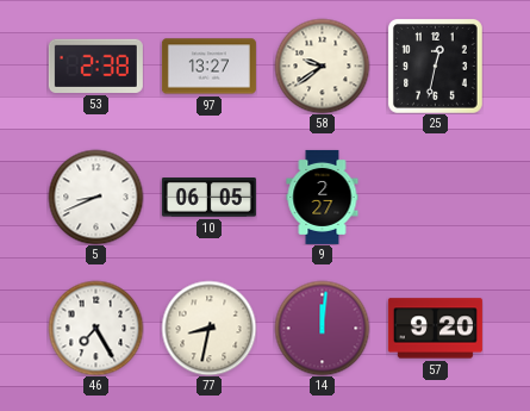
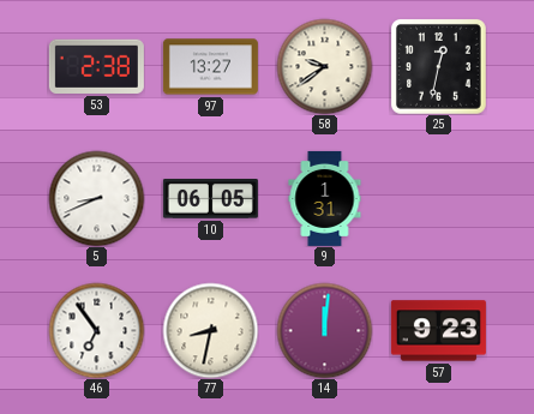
9: 2:27 -> 1:31
46: 7:25 -> 6:54
57: 9:20 -> 9:23
